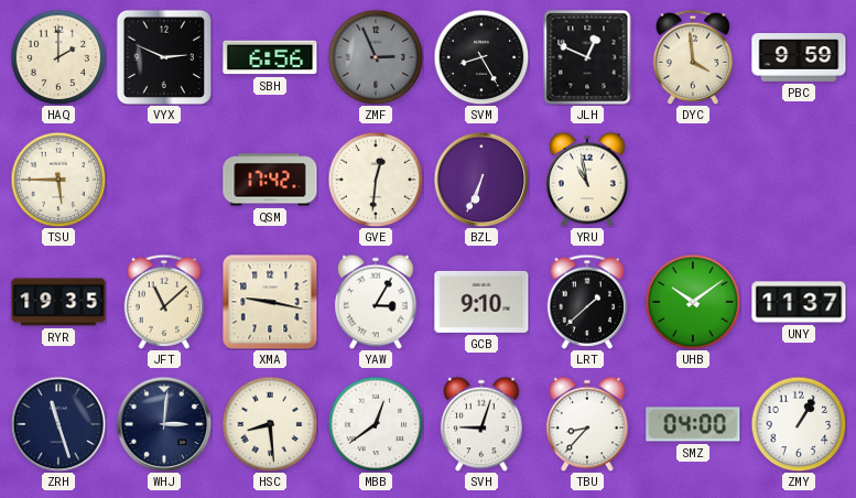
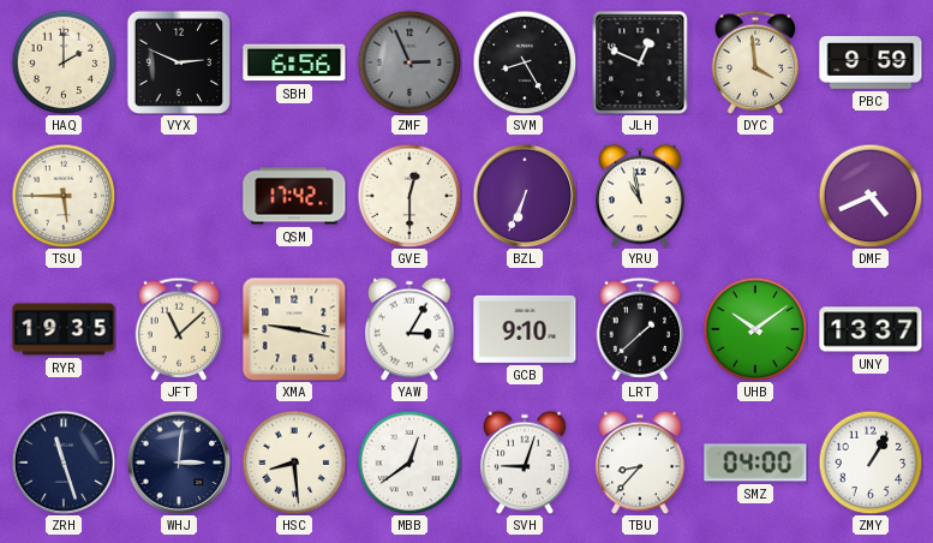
GVE: 12:31 -> 12:30
DMF: none -> 4:41
UNY: 11:37 -> 13:37
